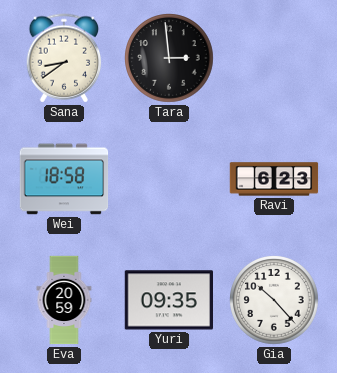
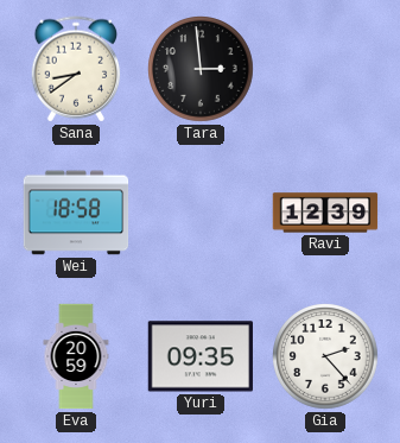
Ravi: 6:23 -> 12:39
Gia: 10:23 -> 2:23
